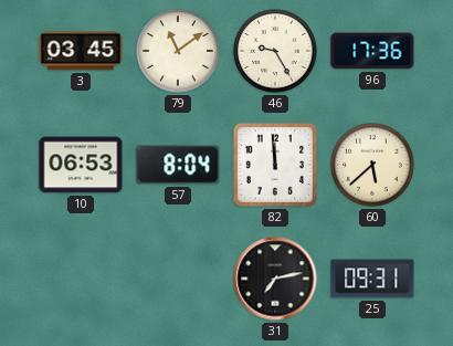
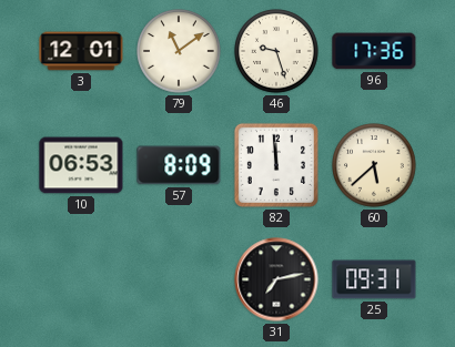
3: 03:45 -> 12:01
46: 9:25 -> 9:27
57: 8:04 -> 8:09
